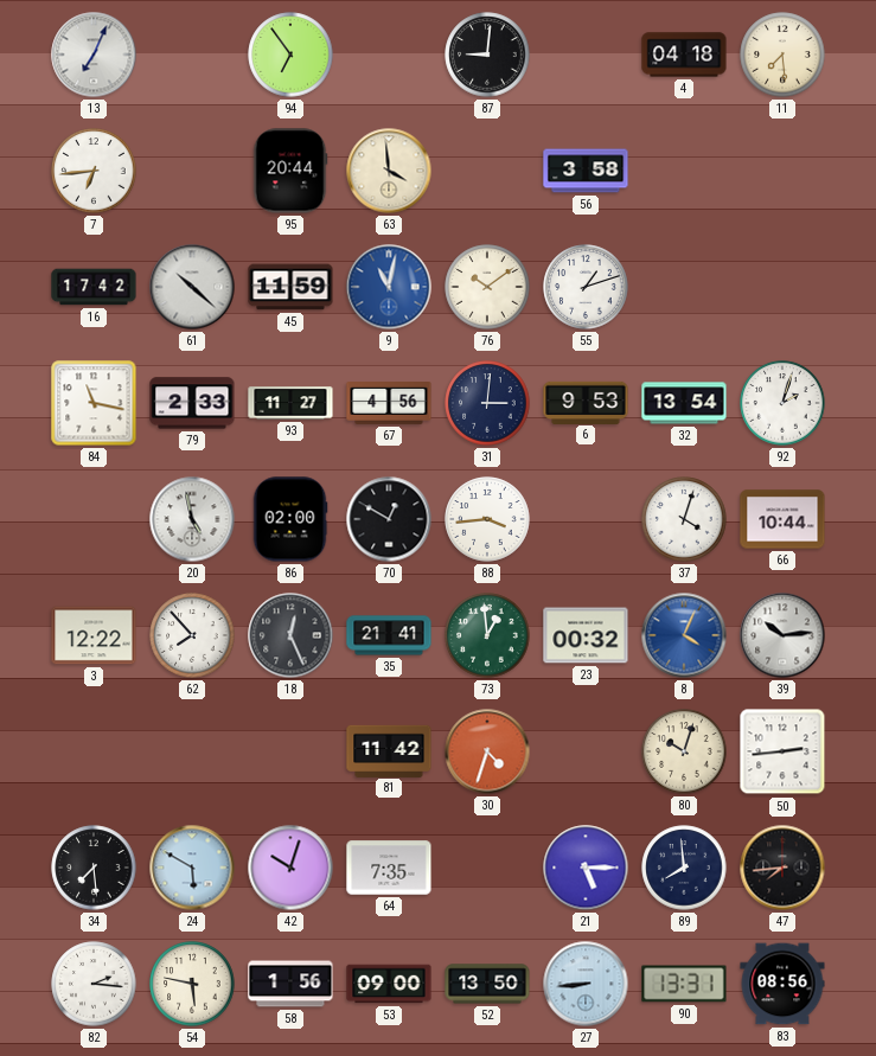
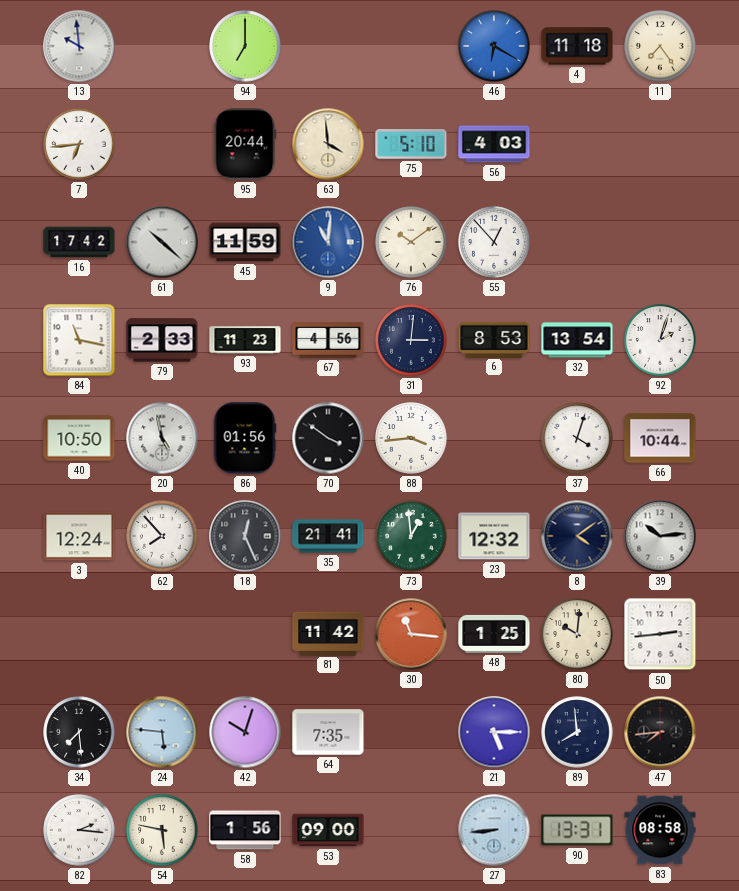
13: 7:04 -> 9:59
94: 6:54 -> 7:00
87: 9:01 -> none
46: none -> 6:20
4: 04:18 -> 11:18
11: 7:29 -> 7:24
75: none -> 5:10
56: 3:58 -> 4:03
9: 11:02 -> 11:01
55: 1:12 -> 12:53
93: 11:27 -> 11:23
6: 9:53 -> 8:53
40: none -> 10:50
86: 02:00 -> 01:56
70: 12:50 -> 3:51
3: 12:22 -> 12:24
23: 00:32 -> 12:32
8: 4:04 -> 4:09
8 dial: blue -> navy
30: 4:33 -> 11:16
48: none -> 1:25
80: 10:03 -> 10:01
24: 5:50 -> 5:46
52: 13:50 -> none
83: 08:56 -> 08:58
